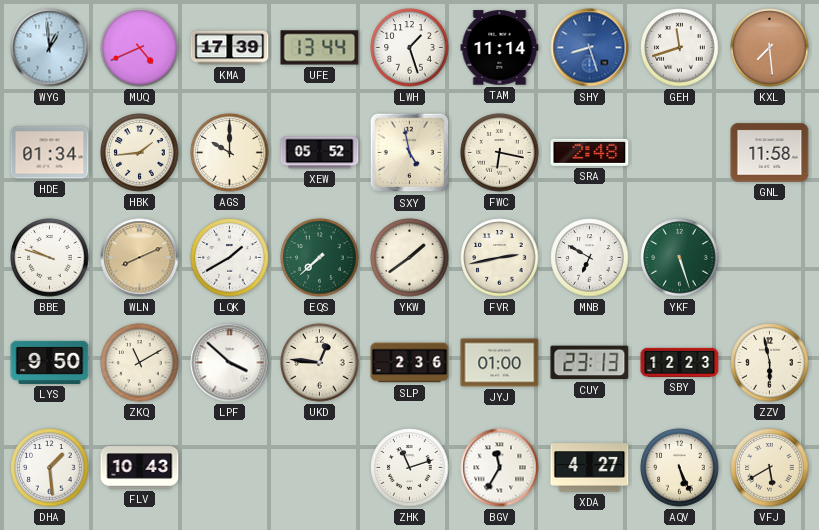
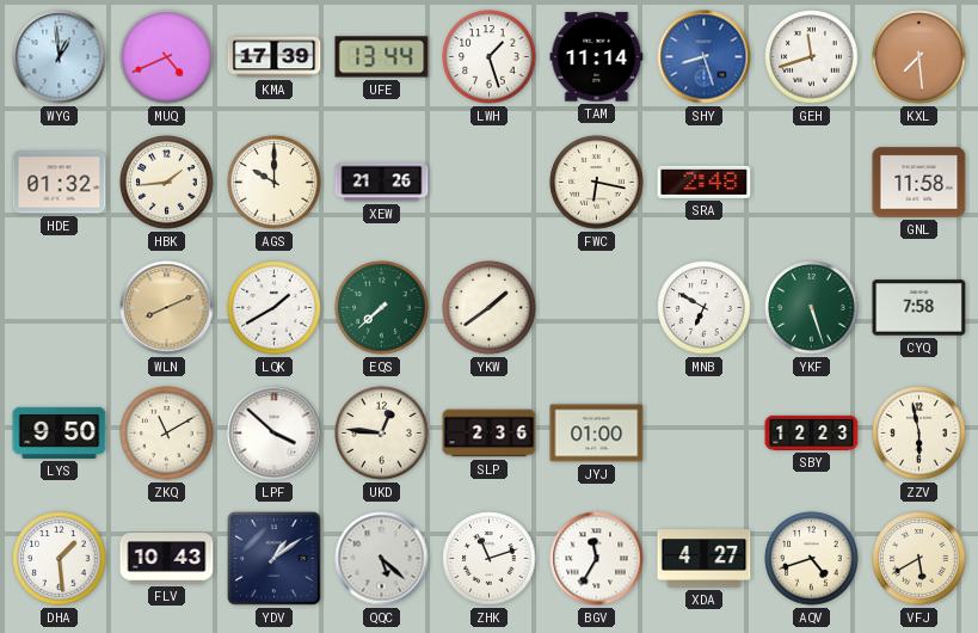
HDE: 01:34 -> 01:32
XEW: 05:52 -> 21:26
SXY: 4:58 -> none
BBE: 9:48 -> none
FVR: 2:43 -> none
CYQ: none -> 7:58
CUY: 23:13 -> none
YDV: none -> 1:09
QQC: none -> 5:22
AQV: 5:26 -> 4:42
